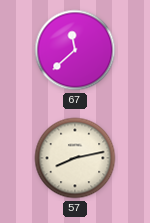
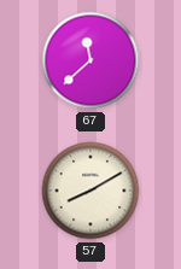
57: 8:13 -> 8:10
